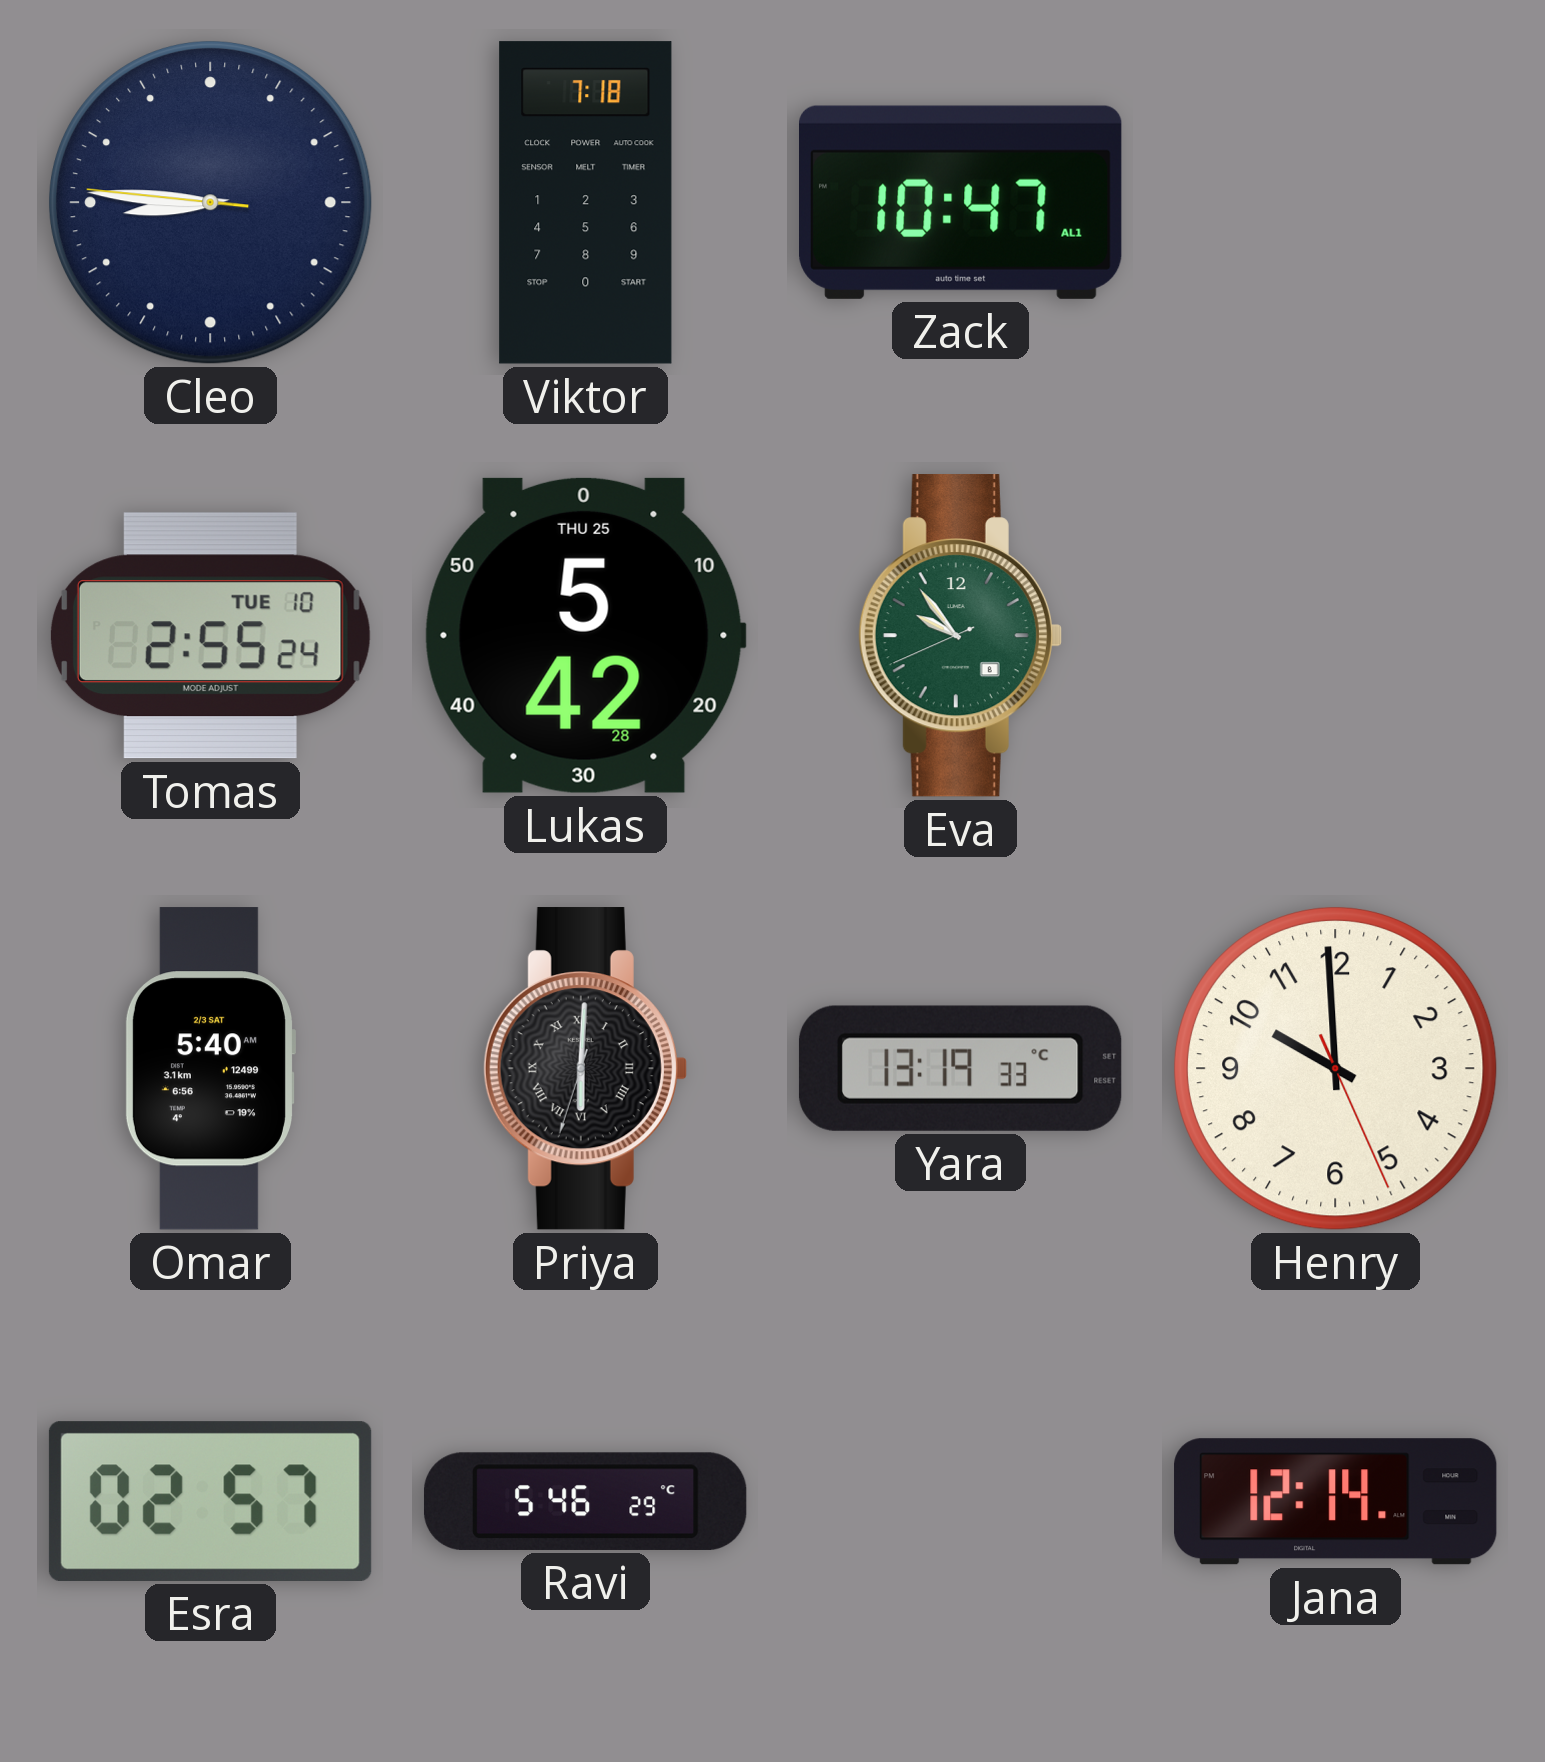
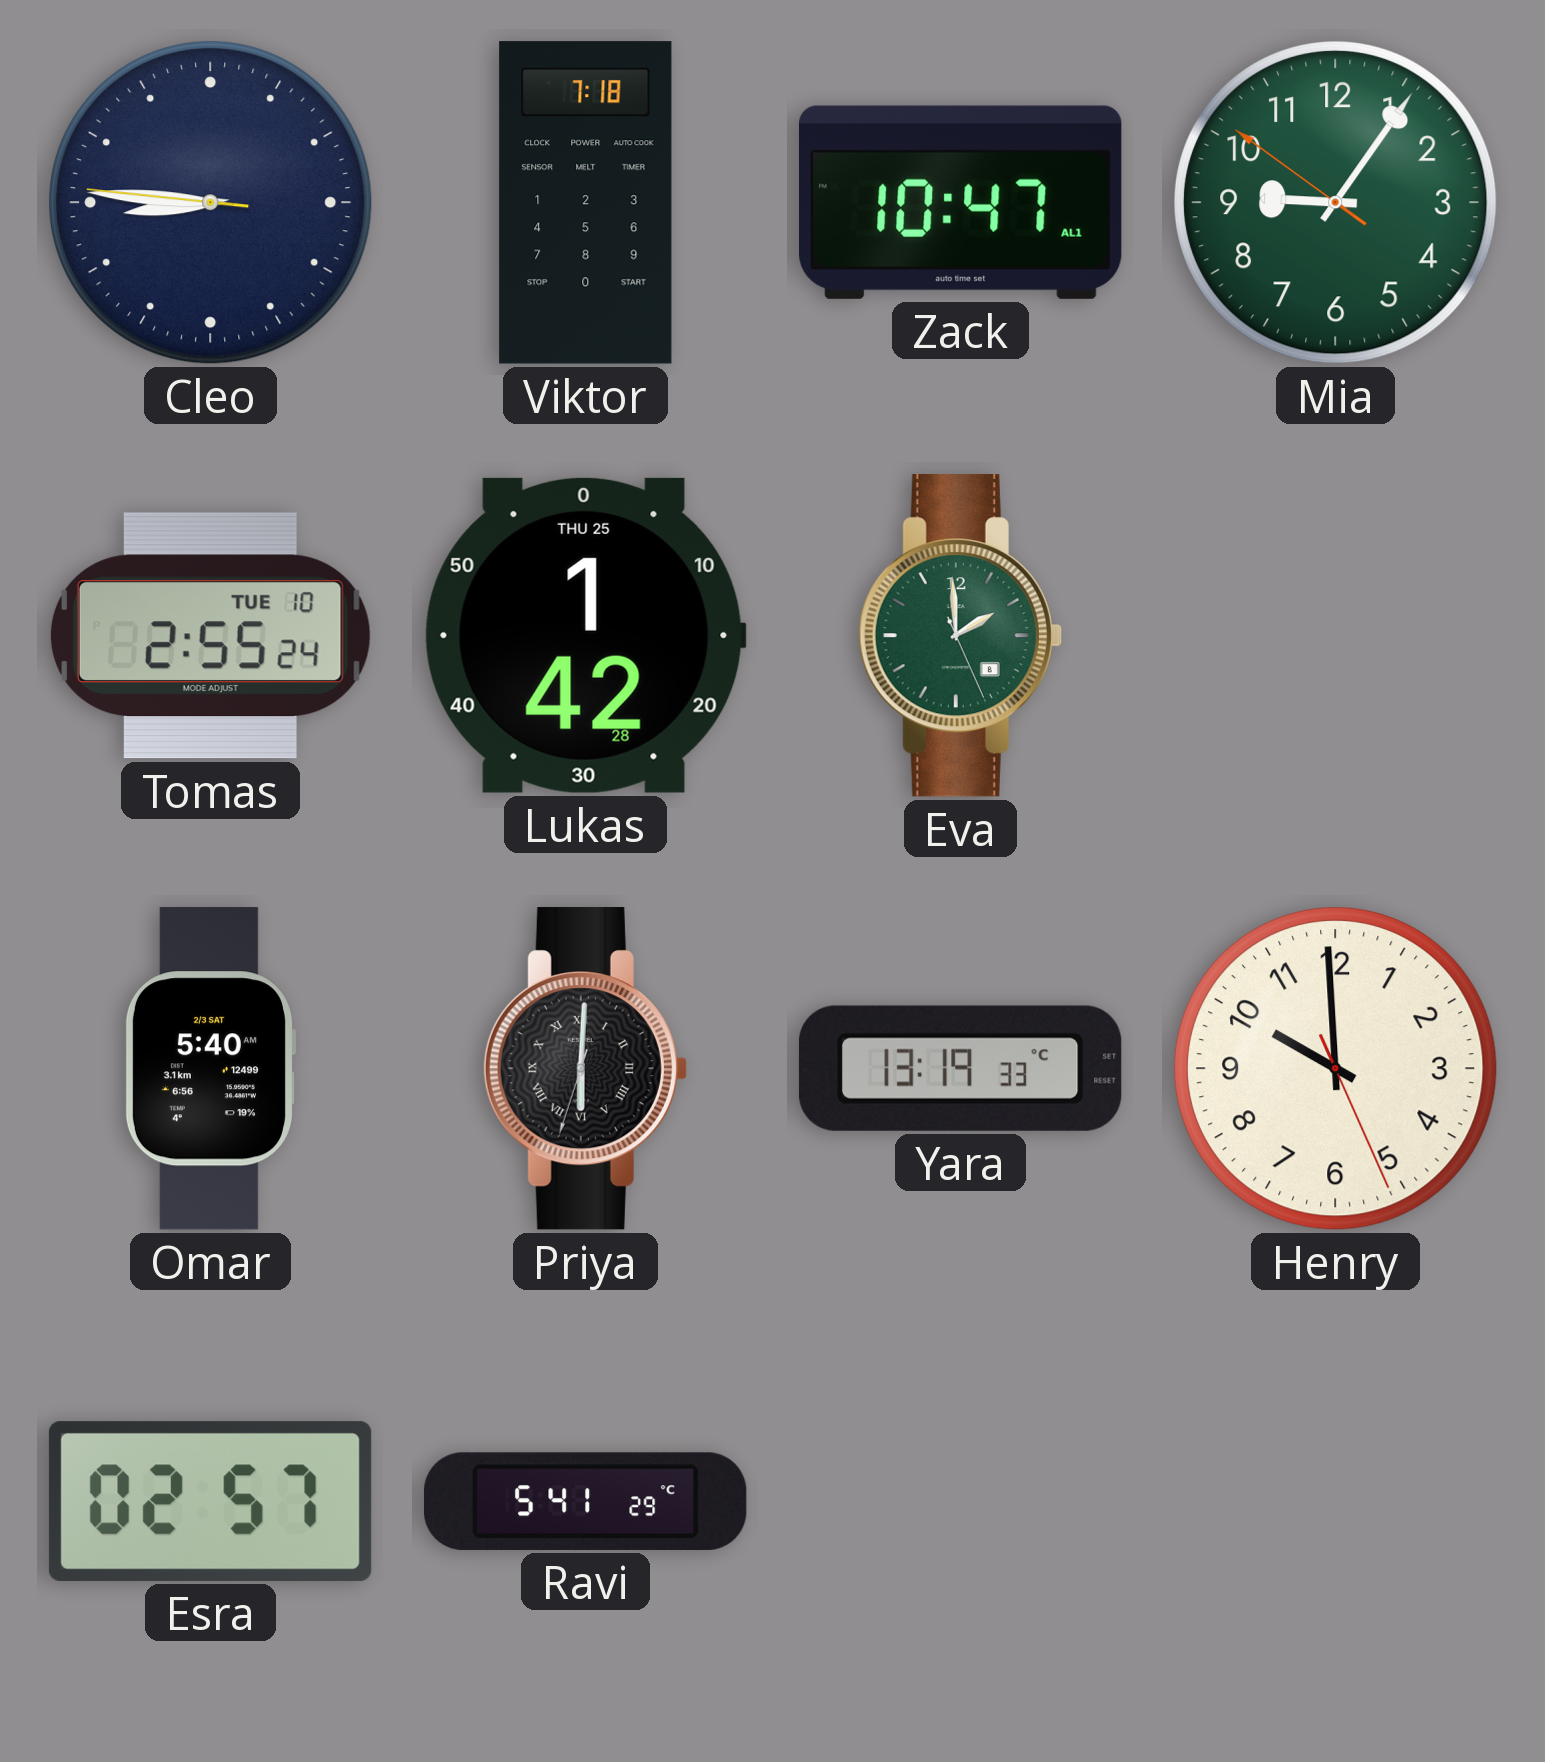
Mia: none -> 9:05
Lukas: 5:42 -> 1:42
Eva: 9:53 -> 1:59
Ravi: 5:46 -> 5:41
Jana: 12:14 -> none
